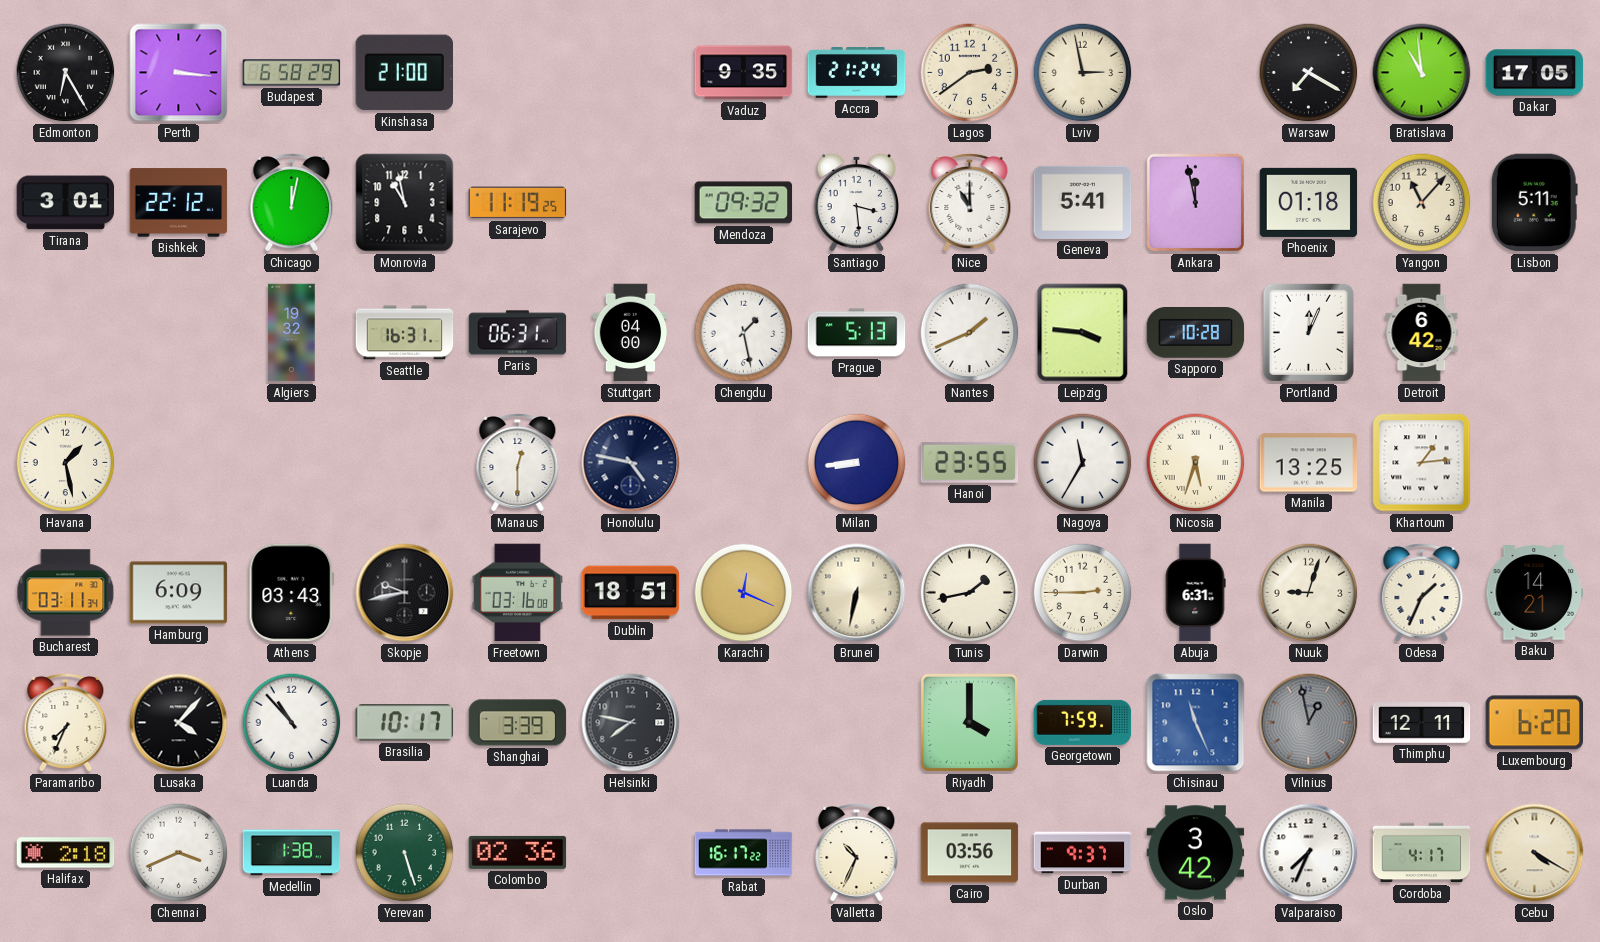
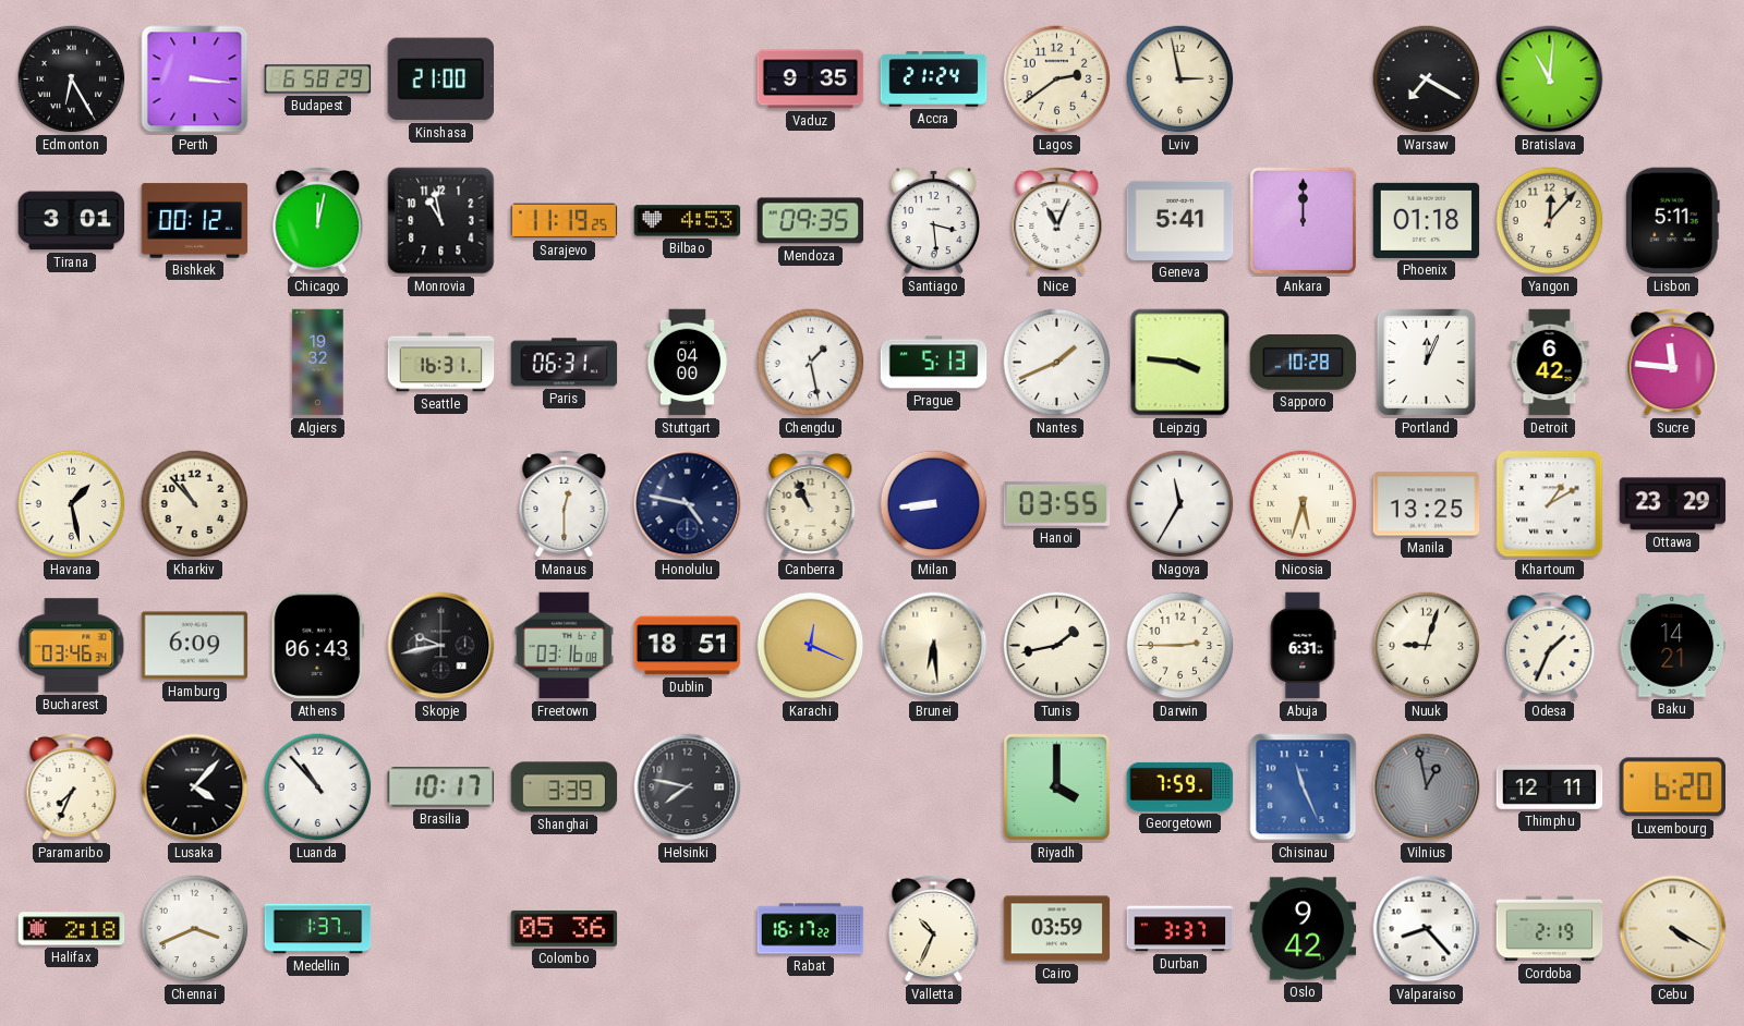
Bratislava: 10:59 -> 11:01
Dakar: 17:05 -> none
Bishkek: 22:12 -> 00:12
Bilbao: none -> 4:53
Mendoza: 09:32 -> 09:35
Nice: 11:00 -> 11:04
Ankara: 11:58 -> 12:00
Yangon: 11:07 -> 12:07
Sucre: none -> 11:46
Kharkiv: none -> 10:53
Canberra: none -> 10:56
Hanoi: 23:55 -> 03:55
Khartoum: 1:14 -> 1:10
Ottawa: none -> 23:29
Bucharest: 03:11 -> 03:46
Athens: 03:43 -> 06:43
Brunei: 6:32 -> 6:29
Medellin: 1:38 -> 1:37
Yerevan: 5:27 -> none
Colombo: 02:36 -> 05:36
Cairo: 03:56 -> 03:59
Durban: 9:37 -> 3:37
Oslo: 3:42 -> 9:42
Valparaiso: 7:34 -> 8:23
Cordoba: 4:17 -> 2:19
